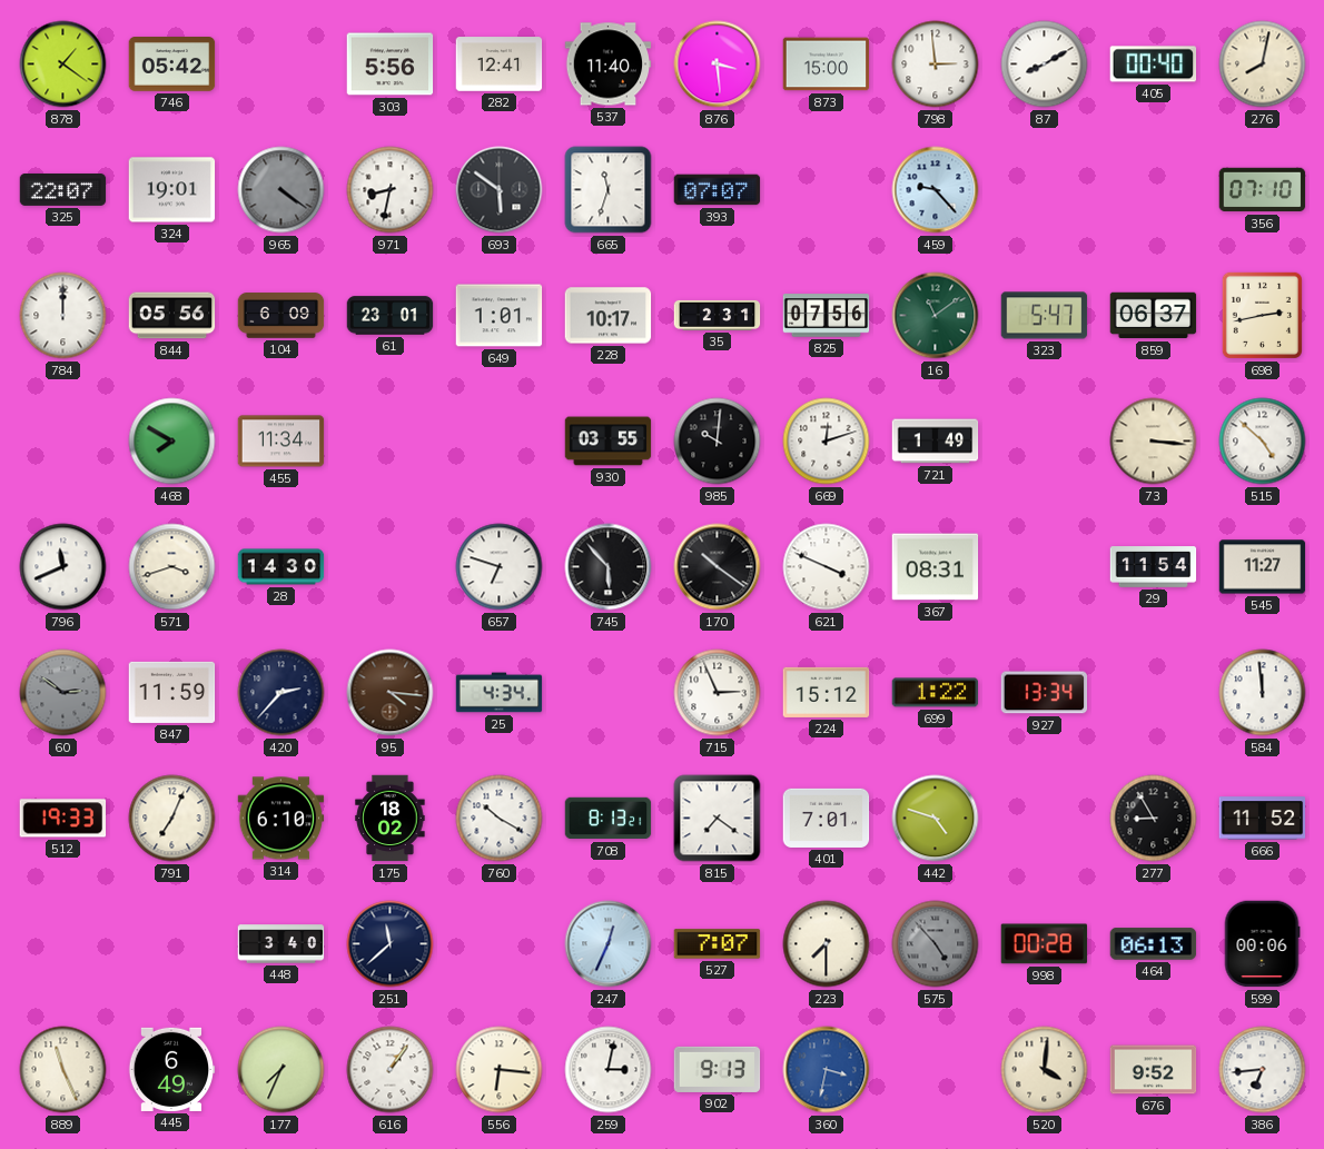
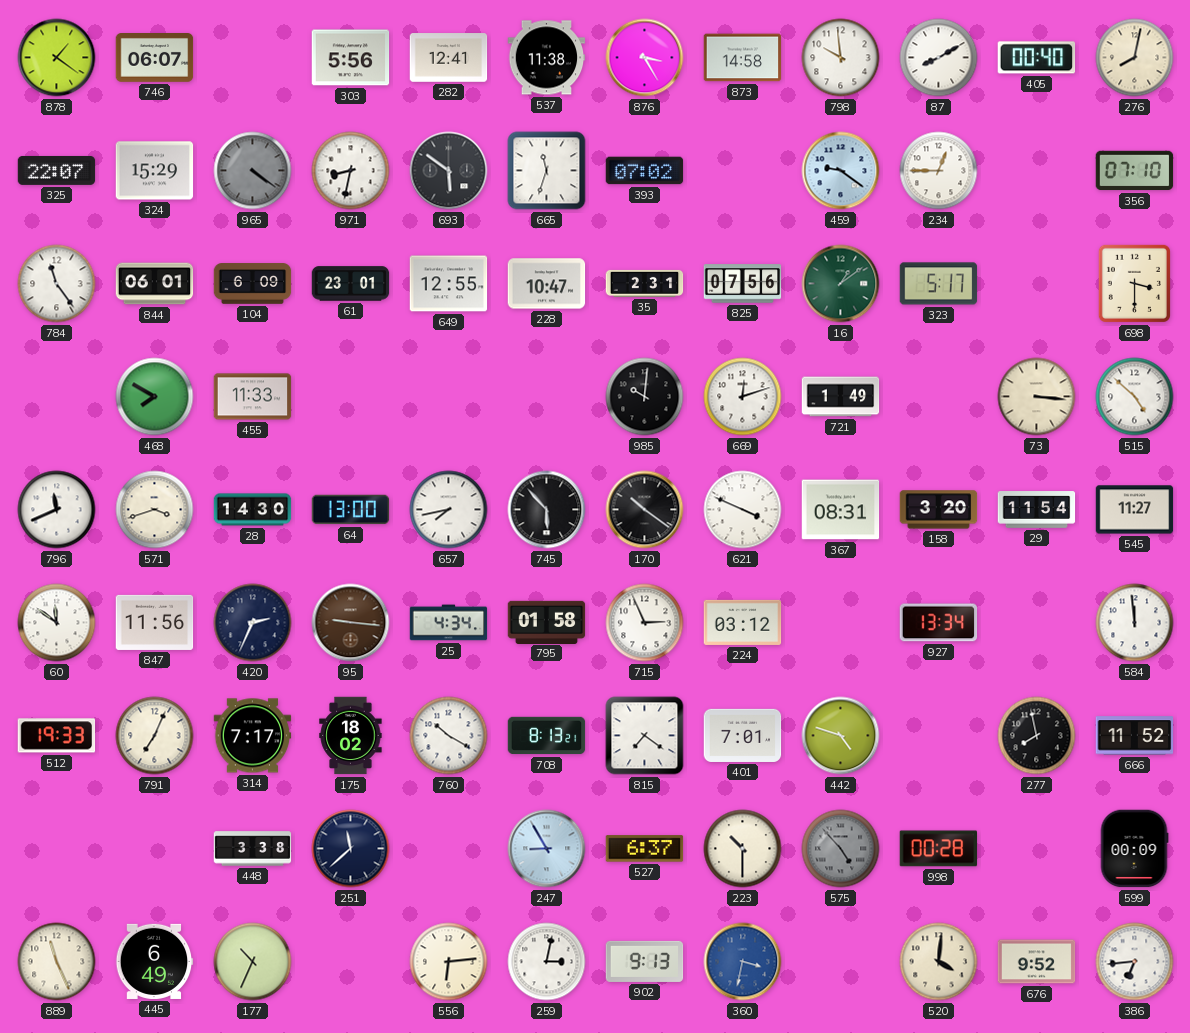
746: 05:42 -> 06:07
537: 11:40 -> 11:38
876: 3:29 -> 3:25
873: 15:00 -> 14:58
798: 2:59 -> 9:59
324: 19:01 -> 15:29
393: 07:07 -> 07:02
459: 9:23 -> 9:21
234: none -> 12:45
784: 12:00 -> 11:24
844: 05:56 -> 06:01
649: 1:01 -> 12:55
228: 10:17 -> 10:47
16: 11:09 -> 1:09
323: 5:47 -> 5:17
859: 06:37 -> none
698: 2:43 -> 3:30
455: 11:34 -> 11:33
930: 03:55 -> none
64: none -> 13:00
657: 6:48 -> 7:43
158: none -> 3:20
60: 2:51 -> 11:51
60 dial: grey -> white
847: 11:59 -> 11:56
420: 2:37 -> 2:34
95: 4:16 -> 9:16
795: none -> 01:58
224: 15:12 -> 03:12
699: 1:22 -> none
314: 6:10 -> 7:17
277: 8:55 -> 7:58
448: 3:40 -> 3:38
247: 12:34 -> 8:55
527: 7:07 -> 6:37
223: 7:30 -> 10:30
464: 06:13 -> none
599: 00:06 -> 00:09
177: 7:34 -> 10:34
616: 1:06 -> none
556: 6:16 -> 6:14
